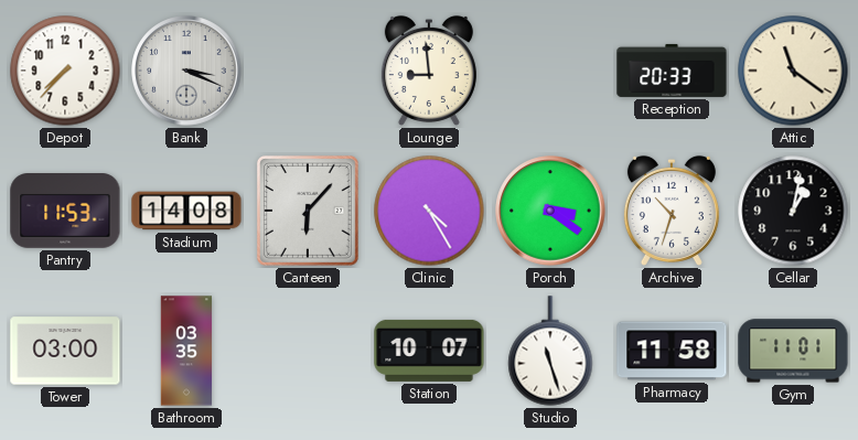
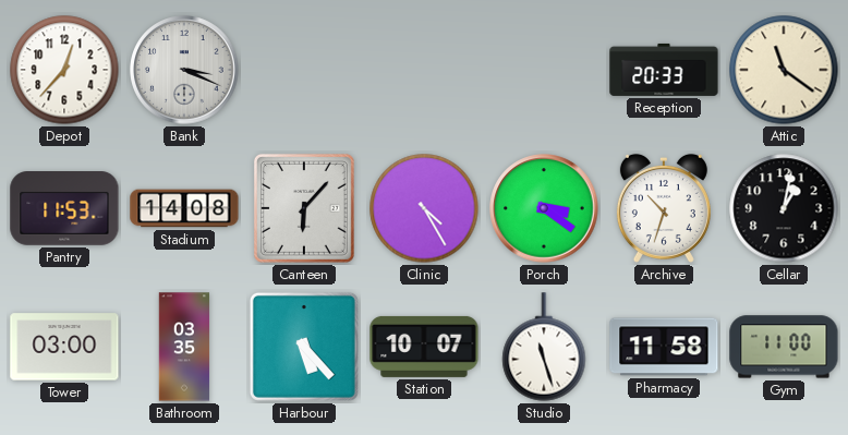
Depot: 7:37 -> 12:37
Lounge: 8:59 -> none
Harbour: none -> 5:23
Gym: 11:01 -> 11:00
